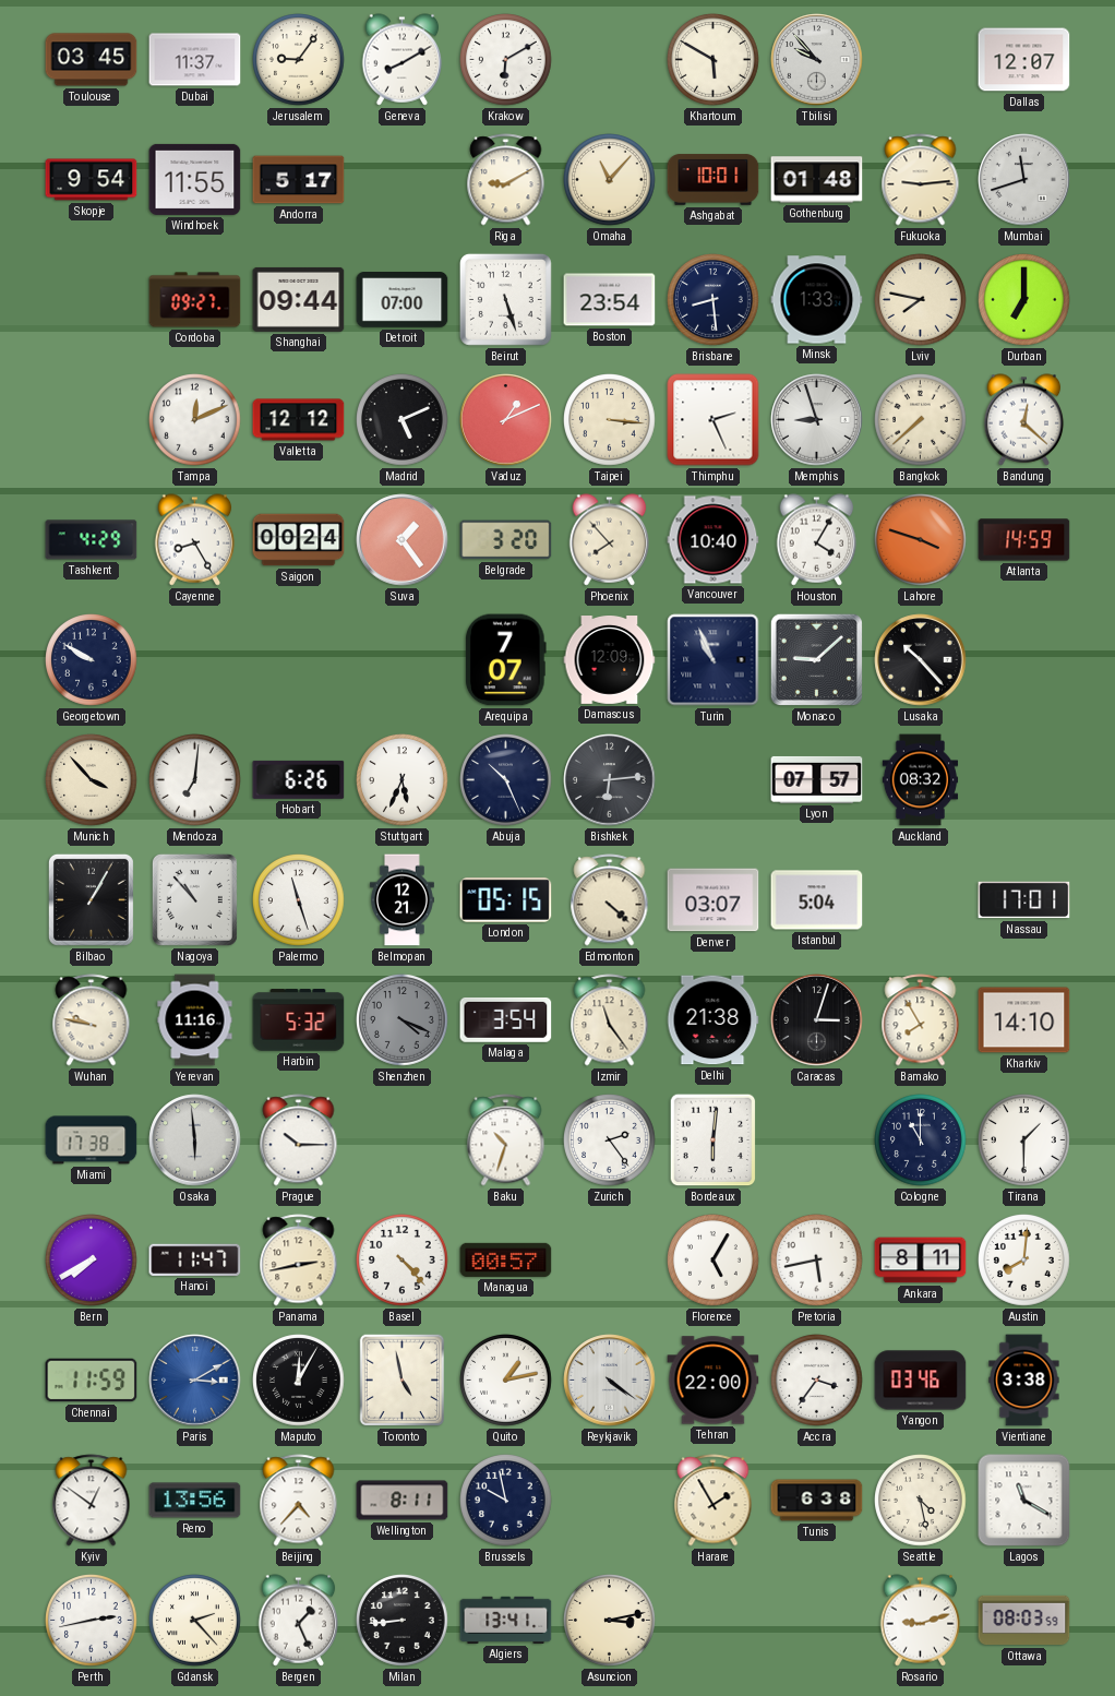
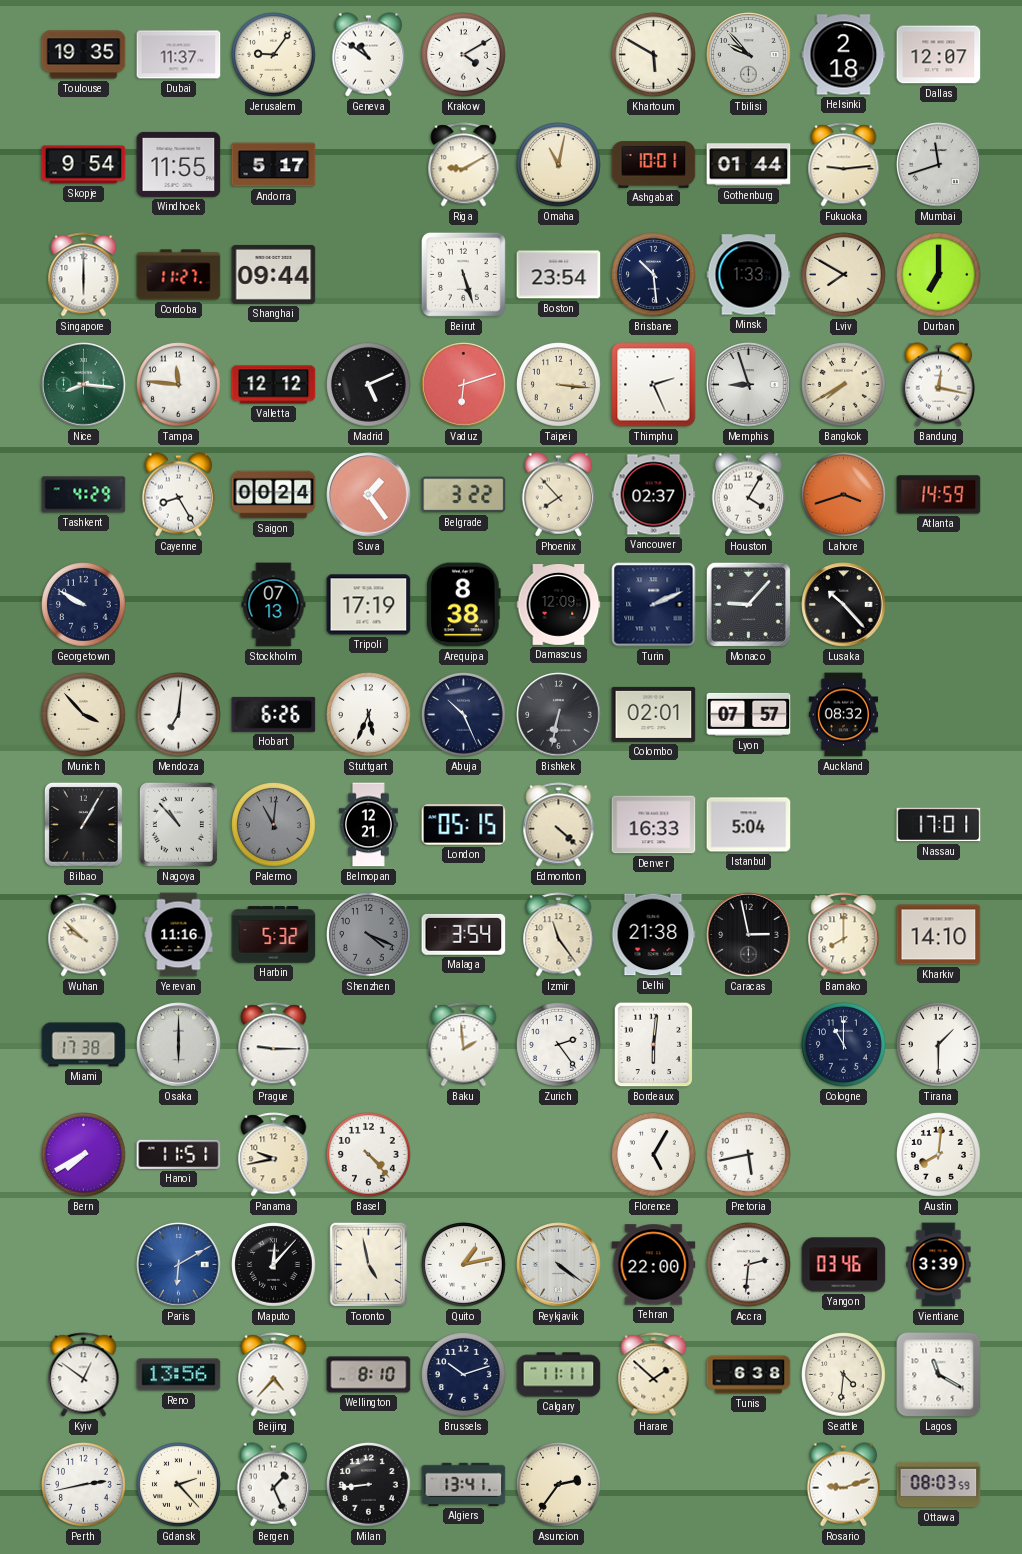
Toulouse: 03:45 -> 19:35
Geneva: 8:10 -> 10:51
Krakow: 6:10 -> 4:10
Helsinki: none -> 2:18
Omaha: 11:07 -> 11:02
Gothenburg: 01:48 -> 01:44
Singapore: none -> 6:00
Cordoba: 09:27 -> 11:27
Detroit: 07:00 -> none
Brisbane: 8:29 -> 10:29
Lviv: 7:47 -> 7:50
Nice: none -> 8:16
Tampa: 12:11 -> 11:46
Vaduz: 1:11 -> 6:12
Bangkok: 7:38 -> 7:40
Bandung: 12:22 -> 12:17
Belgrade: 3:20 -> 3:22
Vancouver: 10:40 -> 02:37
Lahore: 3:48 -> 3:42
Stockholm: none -> 07:13
Tripoli: none -> 17:19
Arequipa: 7:07 -> 8:38
Turin: 10:56 -> 2:11
Monaco: 9:08 -> 9:07
Bishkek: 6:14 -> 6:32
Colombo: none -> 02:01
Palermo: 11:27 -> 11:01
Palermo dial: white -> grey
Denver: 03:07 -> 16:33
Wuhan: 9:47 -> 9:52
Caracas: 3:03 -> 2:58
Bamako: 7:55 -> 8:00
Osaka: 5:59 -> 6:00
Prague: 10:15 -> 9:15
Baku: 10:33 -> 1:59
Hanoi: 11:47 -> 11:51
Panama: 2:43 -> 9:43
Managua: 00:57 -> none
Ankara: 8:11 -> none
Chennai: 11:59 -> none
Paris: 3:10 -> 6:10
Maputo: 12:05 -> 12:07
Accra: 3:36 -> 2:31
Vientiane: 3:38 -> 3:39
Wellington: 8:11 -> 8:10
Brussels: 9:58 -> 10:12
Calgary: none -> 11:11
Harare: 1:55 -> 1:52
Seattle: 4:28 -> 4:31
Asuncion: 3:13 -> 2:36
